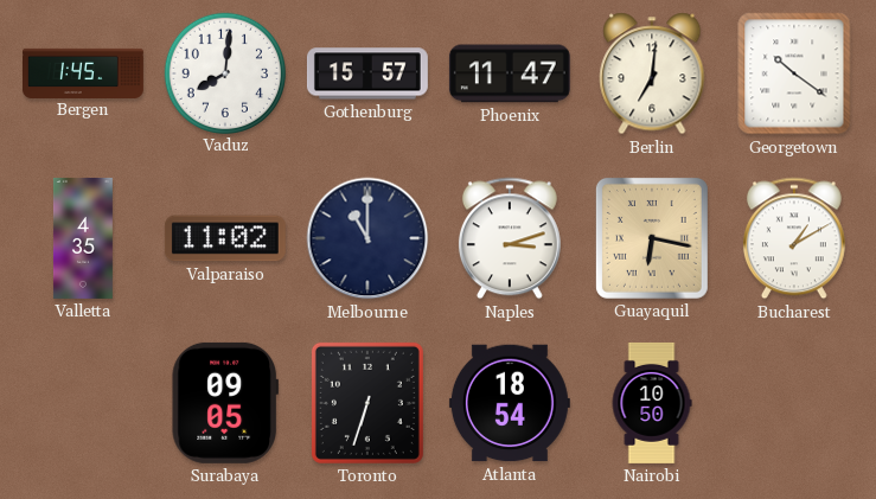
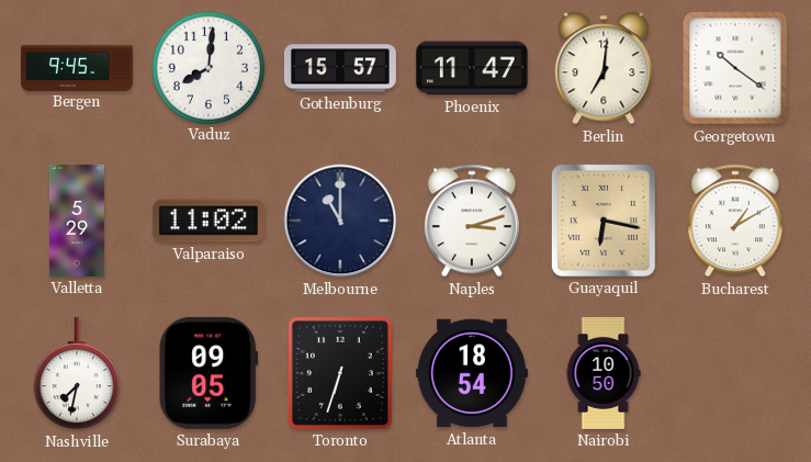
Bergen: 1:45 -> 9:45
Valletta: 4:35 -> 5:29
Nashville: none -> 7:32
